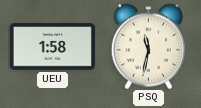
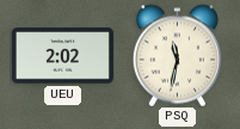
UEU: 1:58 -> 2:02
